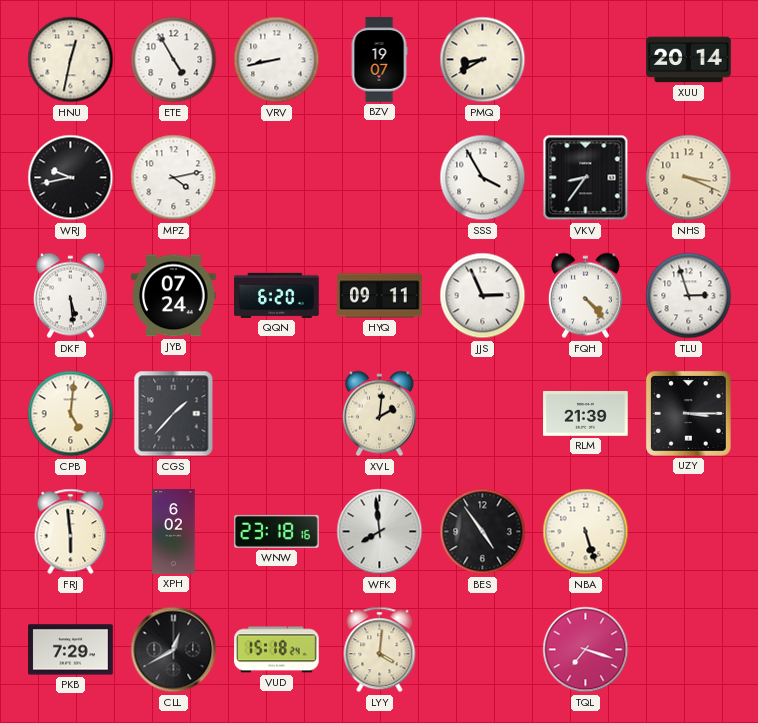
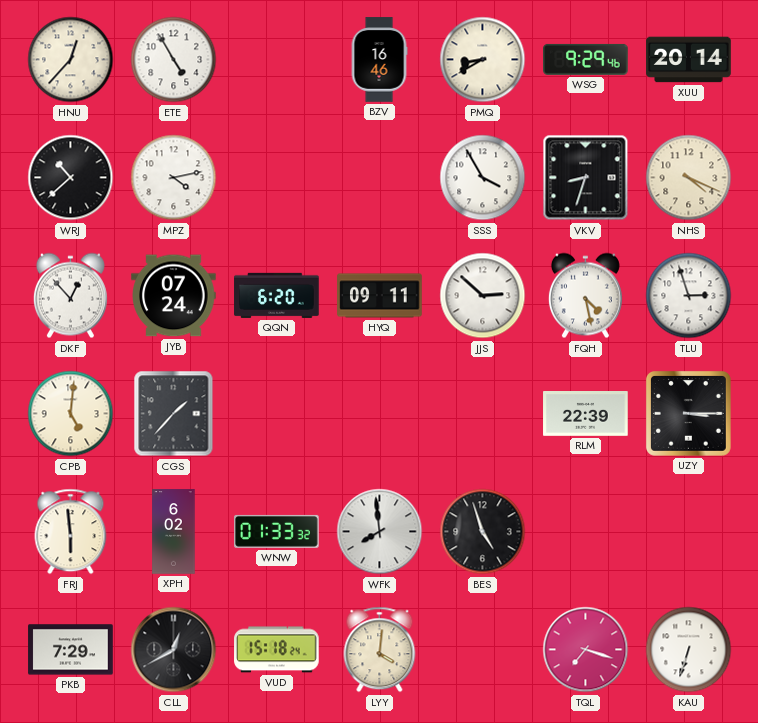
HNU: 12:32 -> 12:37
VRV: 8:43 -> none
BZV: 19:07 -> 16:46
WSG: none -> 9:29
WRJ: 9:43 -> 10:38
VKV: 8:36 -> 8:33
NHS: 3:19 -> 4:19
DKF: 5:29 -> 12:53
JJS: 2:56 -> 2:52
FQH: 4:23 -> 4:28
XVL: 2:01 -> none
RLM: 21:39 -> 22:39
WNW: 23:18 -> 01:33
BES: 4:54 -> 4:57
NBA: 5:27 -> none
KAU: none -> 6:33
